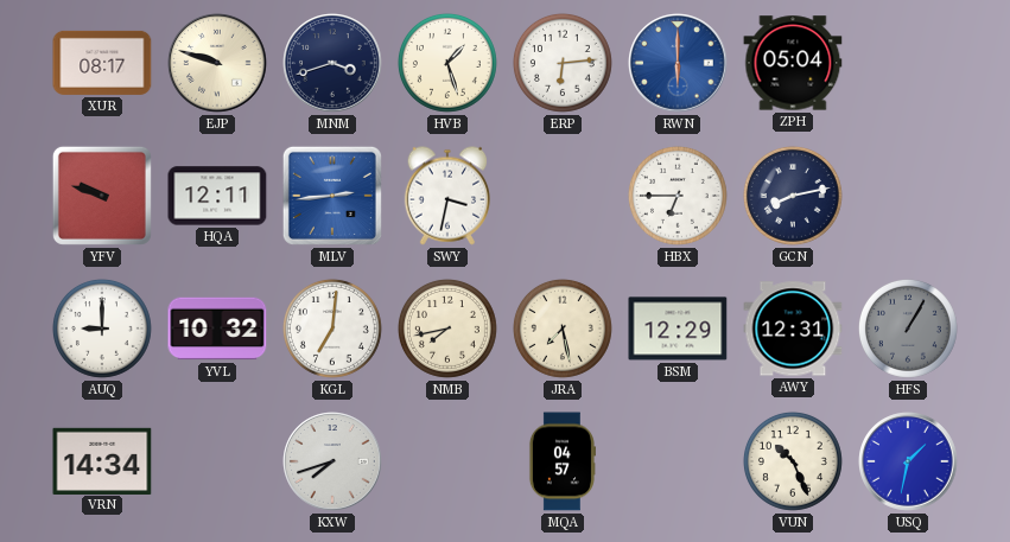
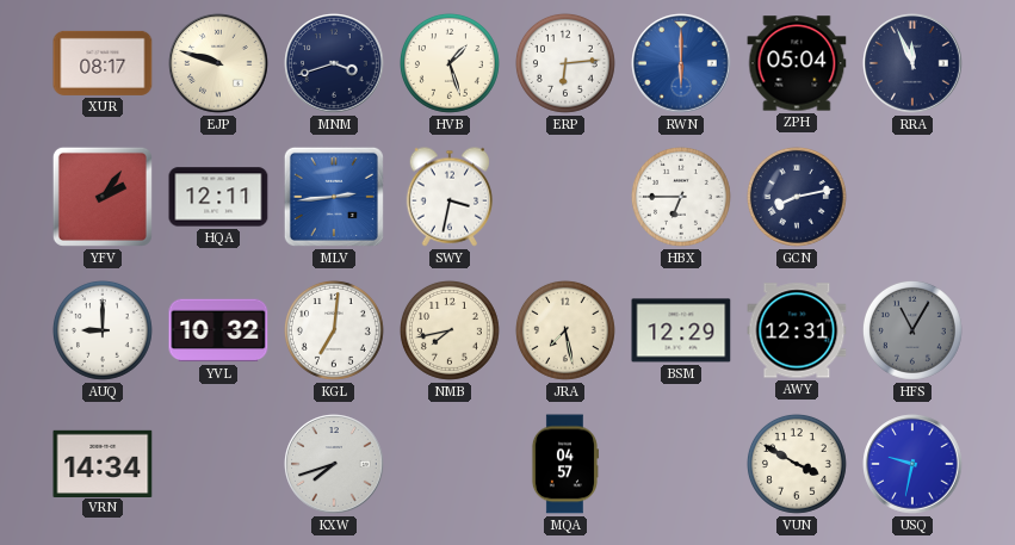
RRA: none -> 11:56
YFV: 9:48 -> 2:06
HFS: 1:05 -> 11:05
VUN: 10:26 -> 3:50
USQ: 1:32 -> 9:32
